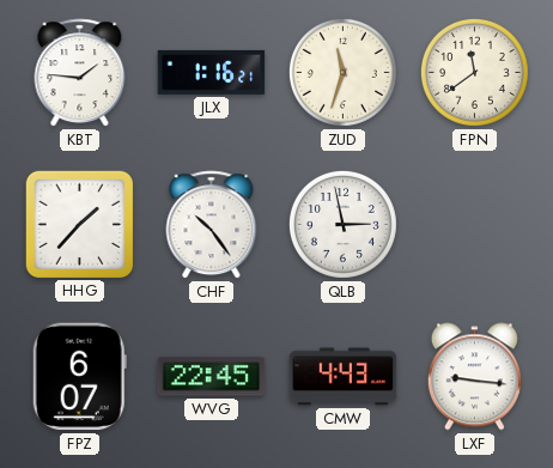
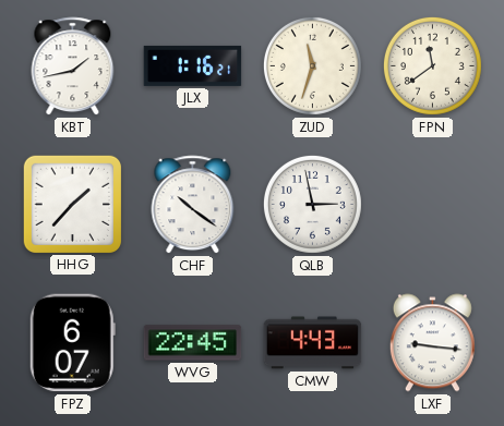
KBT: 1:46 -> 1:43
CHF: 10:24 -> 10:21
